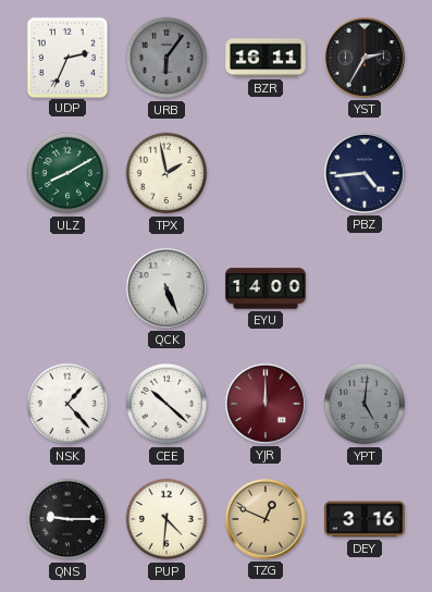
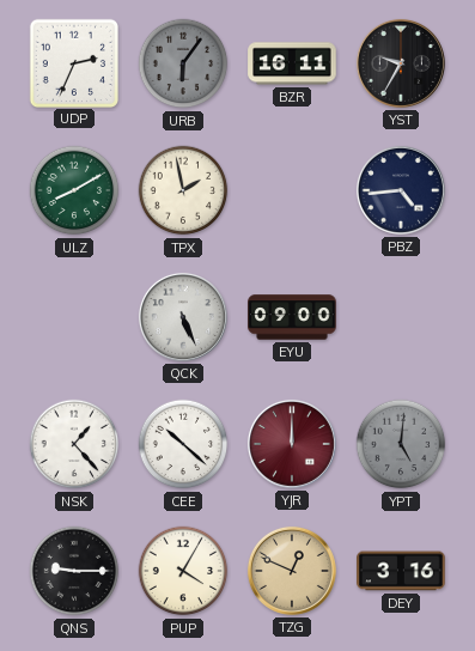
YST: 2:35 -> 9:35
EYU: 14:00 -> 09:00
PUP: 4:31 -> 4:05
